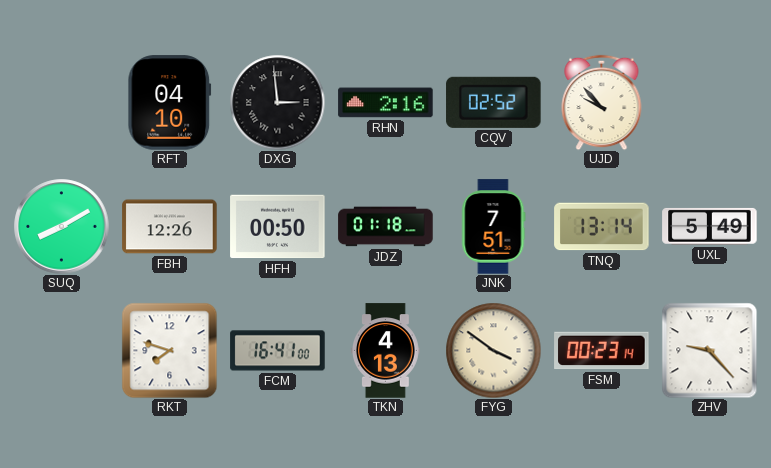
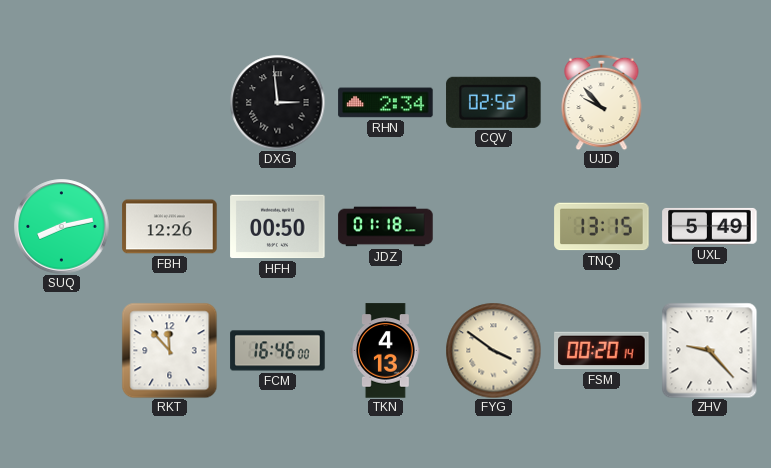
RFT: 04:10 -> none
RHN: 2:16 -> 2:34
SUQ: 8:10 -> 8:13
JNK: 7:51 -> none
TNQ: 13:14 -> 13:15
RKT: 7:48 -> 11:53
FCM: 16:41 -> 16:46
FSM: 00:23 -> 00:20
